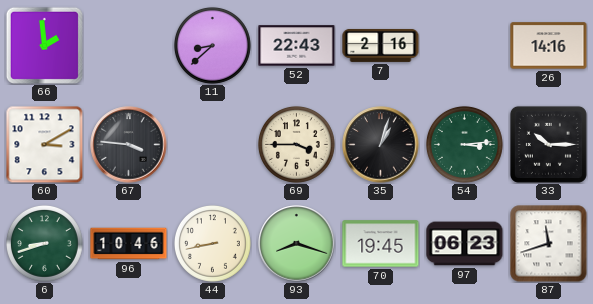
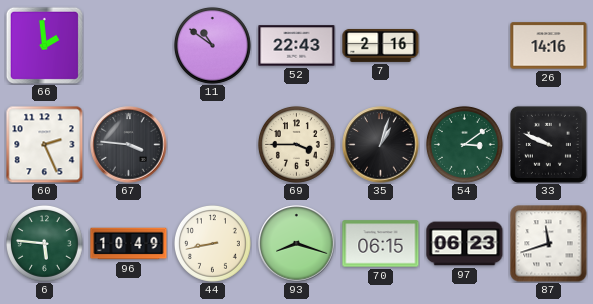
11: 8:38 -> 10:51
60: 3:10 -> 2:26
54: 3:14 -> 3:09
33: 10:15 -> 9:49
6: 8:42 -> 5:46
96: 10:46 -> 10:49
70: 19:45 -> 06:15
